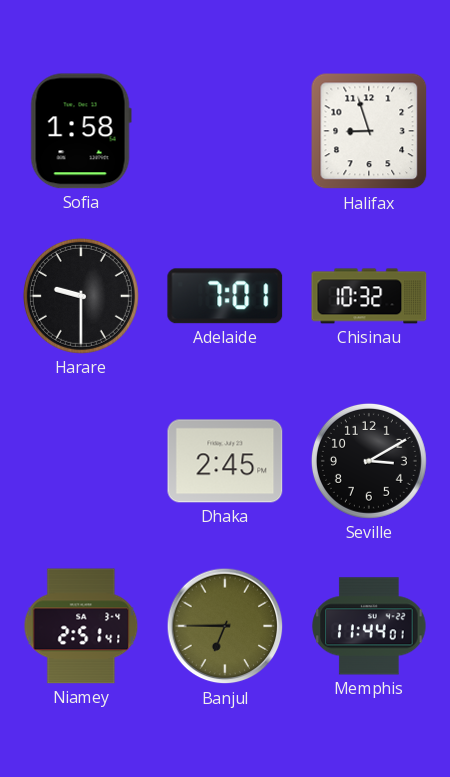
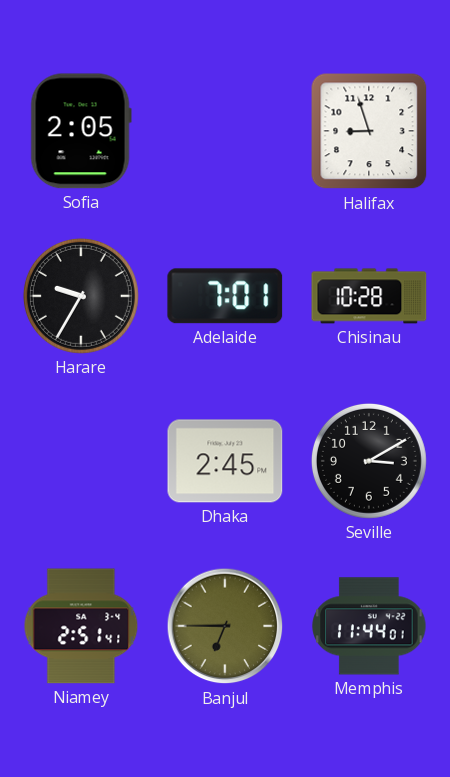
Sofia: 1:58 -> 2:05
Harare: 9:30 -> 9:35
Chisinau: 10:32 -> 10:28
